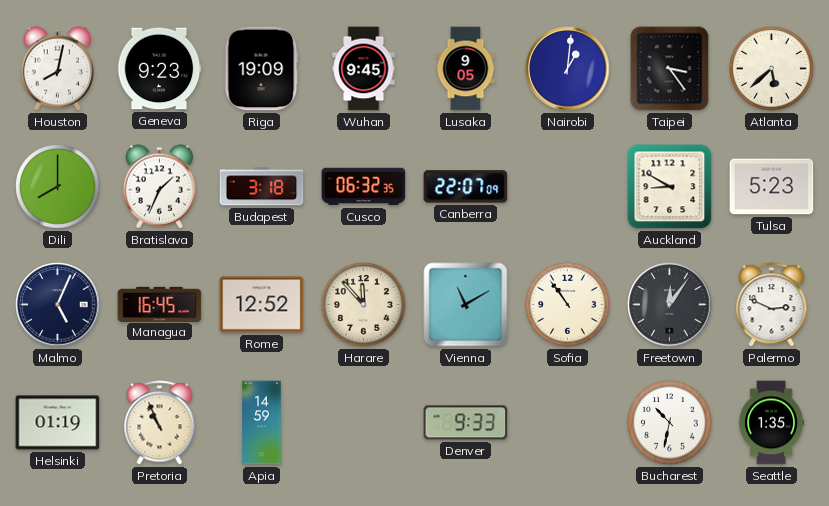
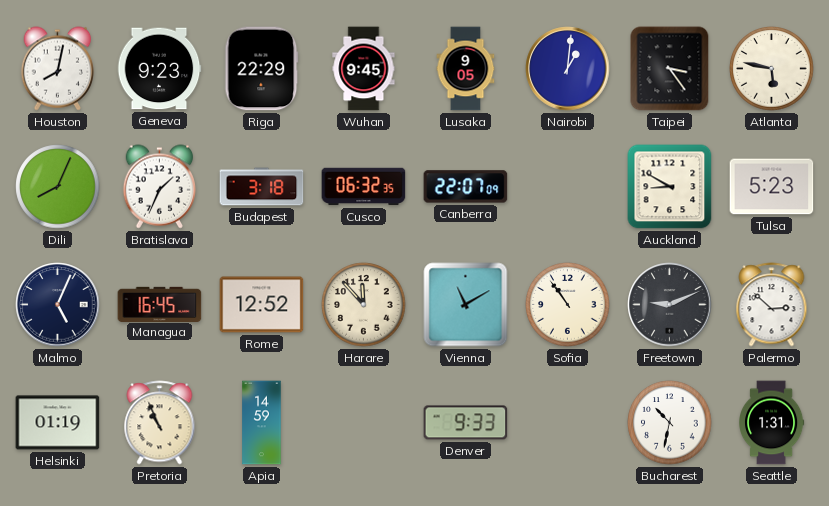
Riga: 19:09 -> 22:29
Atlanta: 5:38 -> 5:47
Dili: 8:00 -> 8:04
Freetown: 12:06 -> 9:11
Palermo: 2:49 -> 2:52
Seattle: 1:35 -> 1:31
